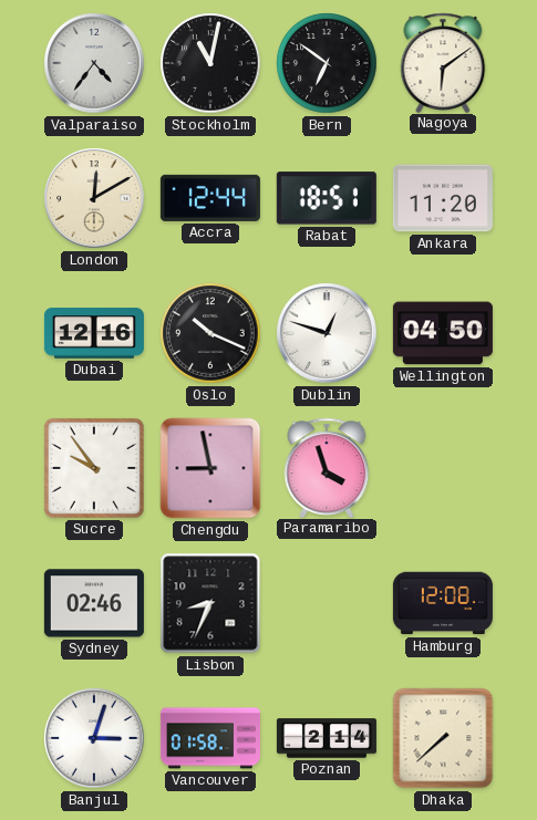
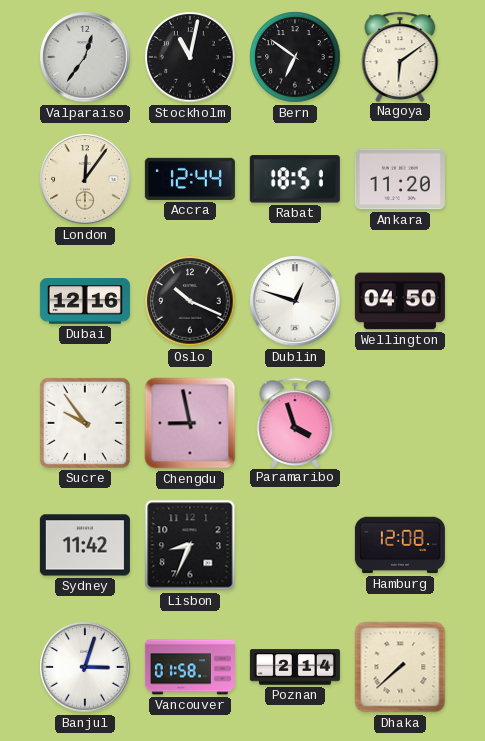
Valparaiso: 4:36 -> 12:36
London: 12:10 -> 12:06
Sydney: 02:46 -> 11:42
